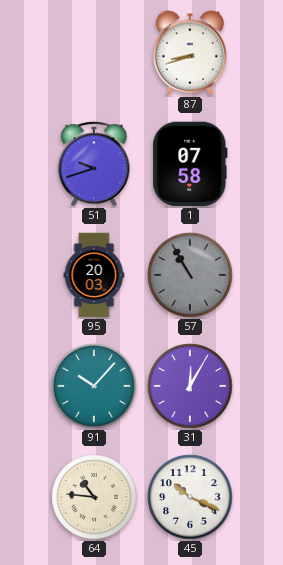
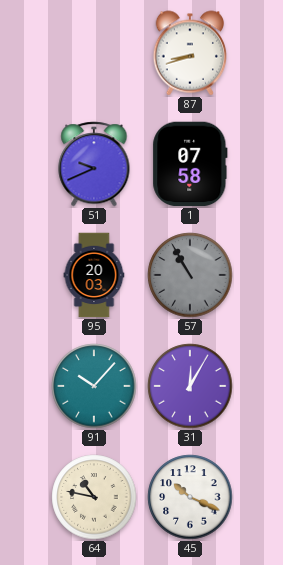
51: 9:42 -> 9:41
64: 10:46 -> 10:47
